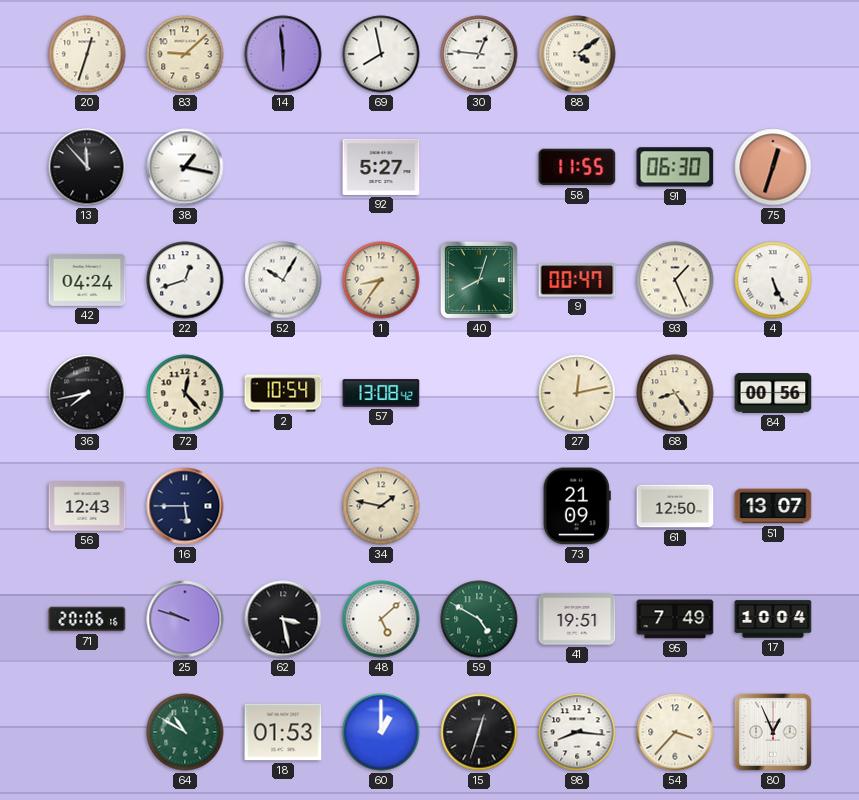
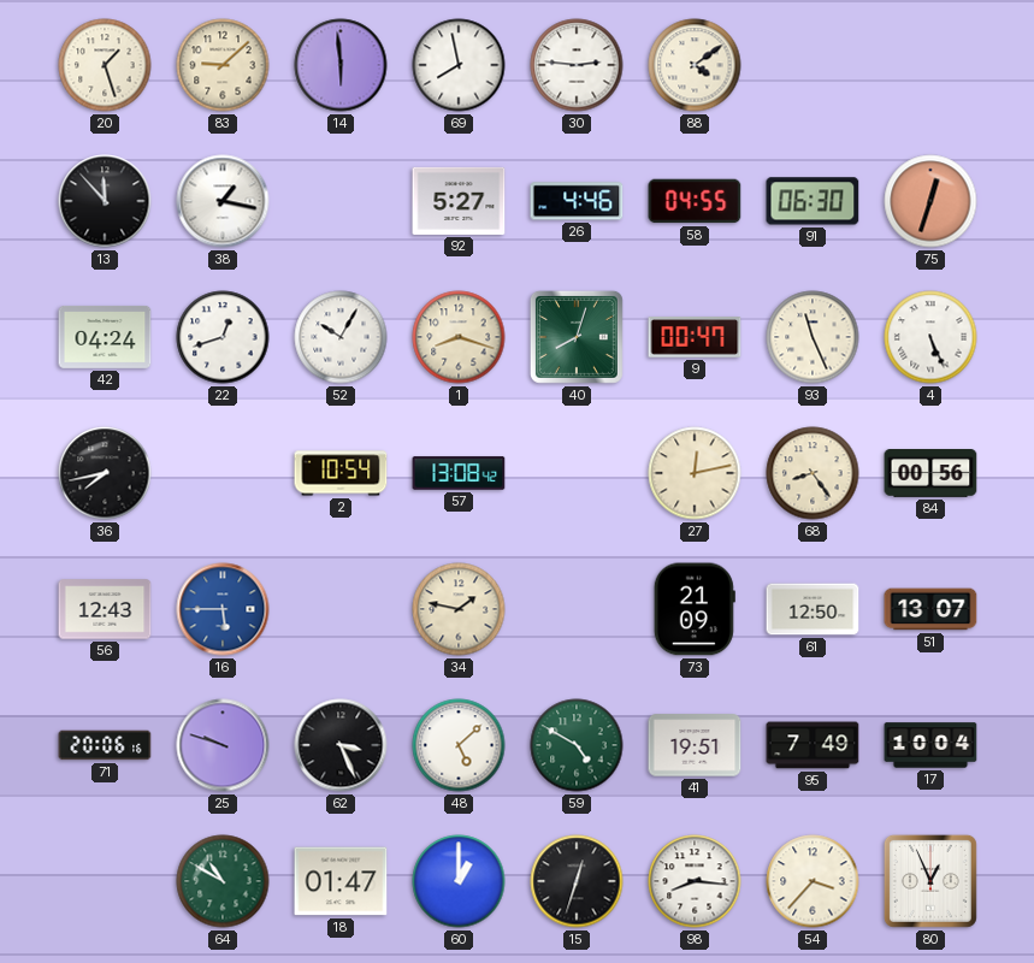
20: 12:33 -> 1:27
30: 12:46 -> 2:46
26: none -> 4:46
58: 11:55 -> 04:55
1: 8:36 -> 8:18
93: 1:26 -> 11:26
72: 12:23 -> none
16 dial: navy -> blue
62: 3:28 -> 3:26
18: 01:53 -> 01:47
